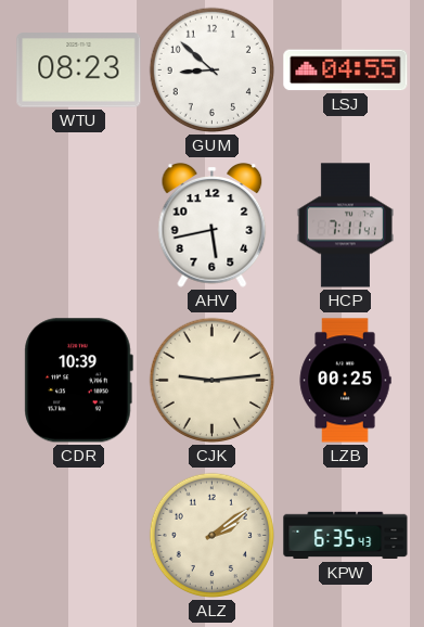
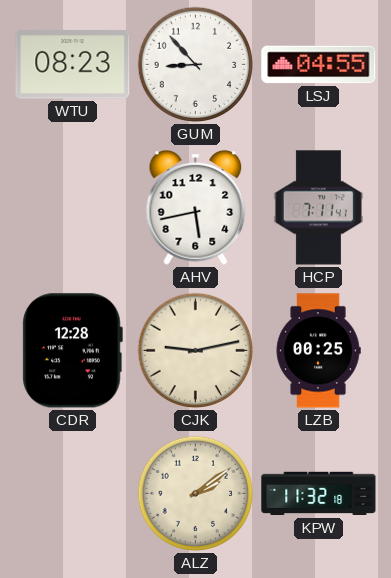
GUM: 8:52 -> 8:53
CDR: 10:39 -> 12:28
CJK: 9:14 -> 9:13
KPW: 6:35 -> 11:32
